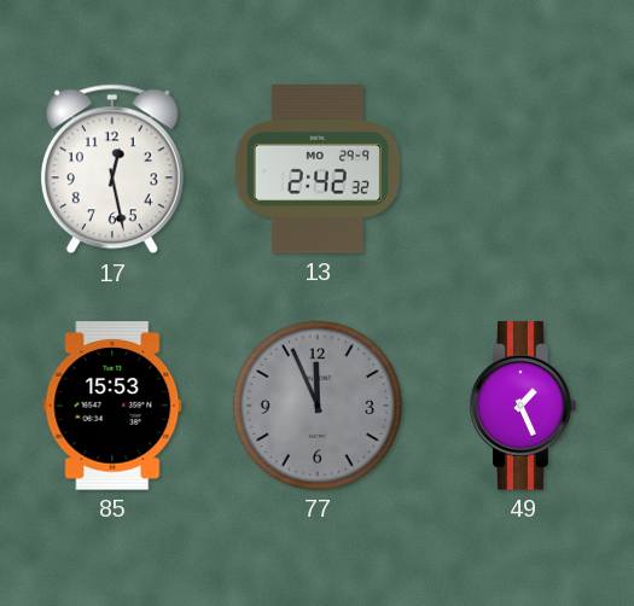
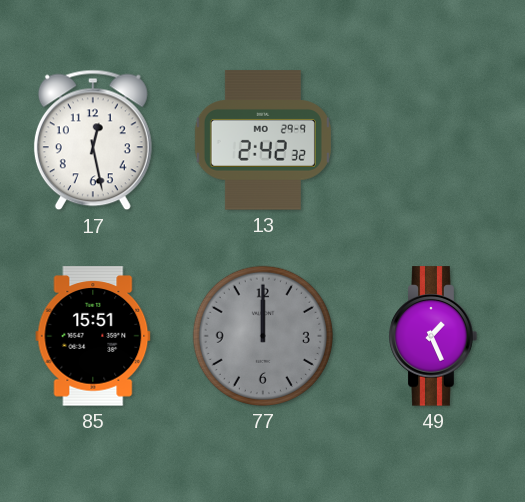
85: 15:53 -> 15:51
77: 11:56 -> 12:00
